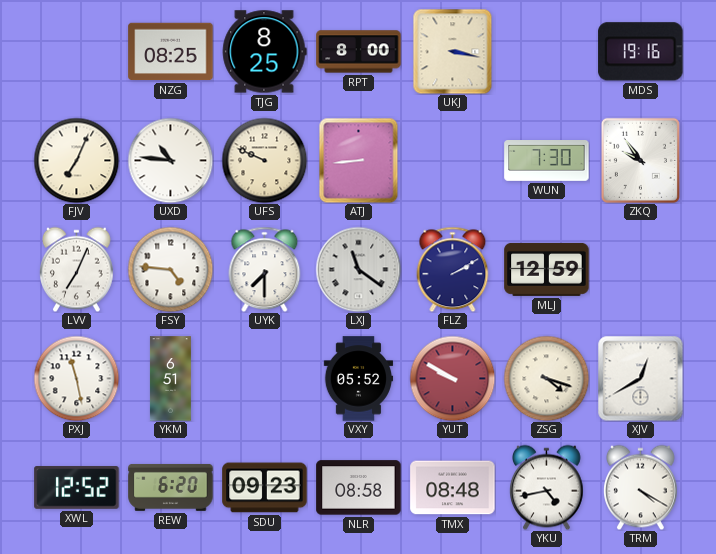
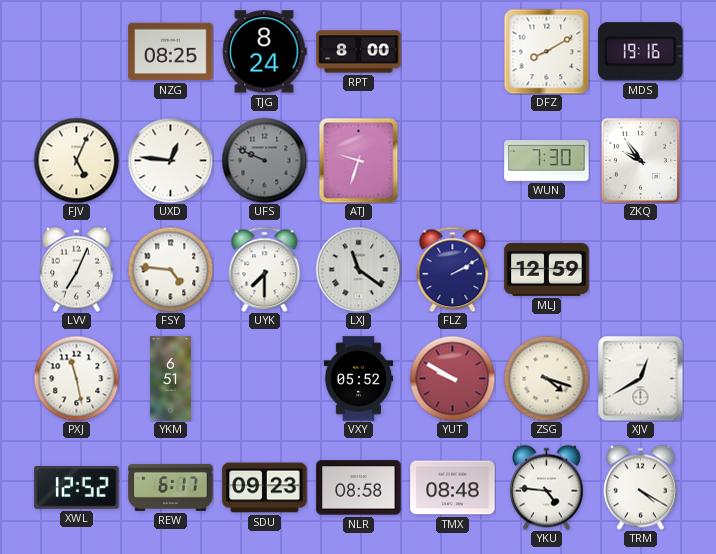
TJG: 8:25 -> 8:24
UKJ: 3:17 -> none
DFZ: none -> 8:10
FJV: 7:04 -> 5:04
UXD: 10:46 -> 12:46
UFS dial: cream -> grey
ATJ: 8:44 -> 9:33
REW: 6:20 -> 6:17
YKU: 4:43 -> 4:46
